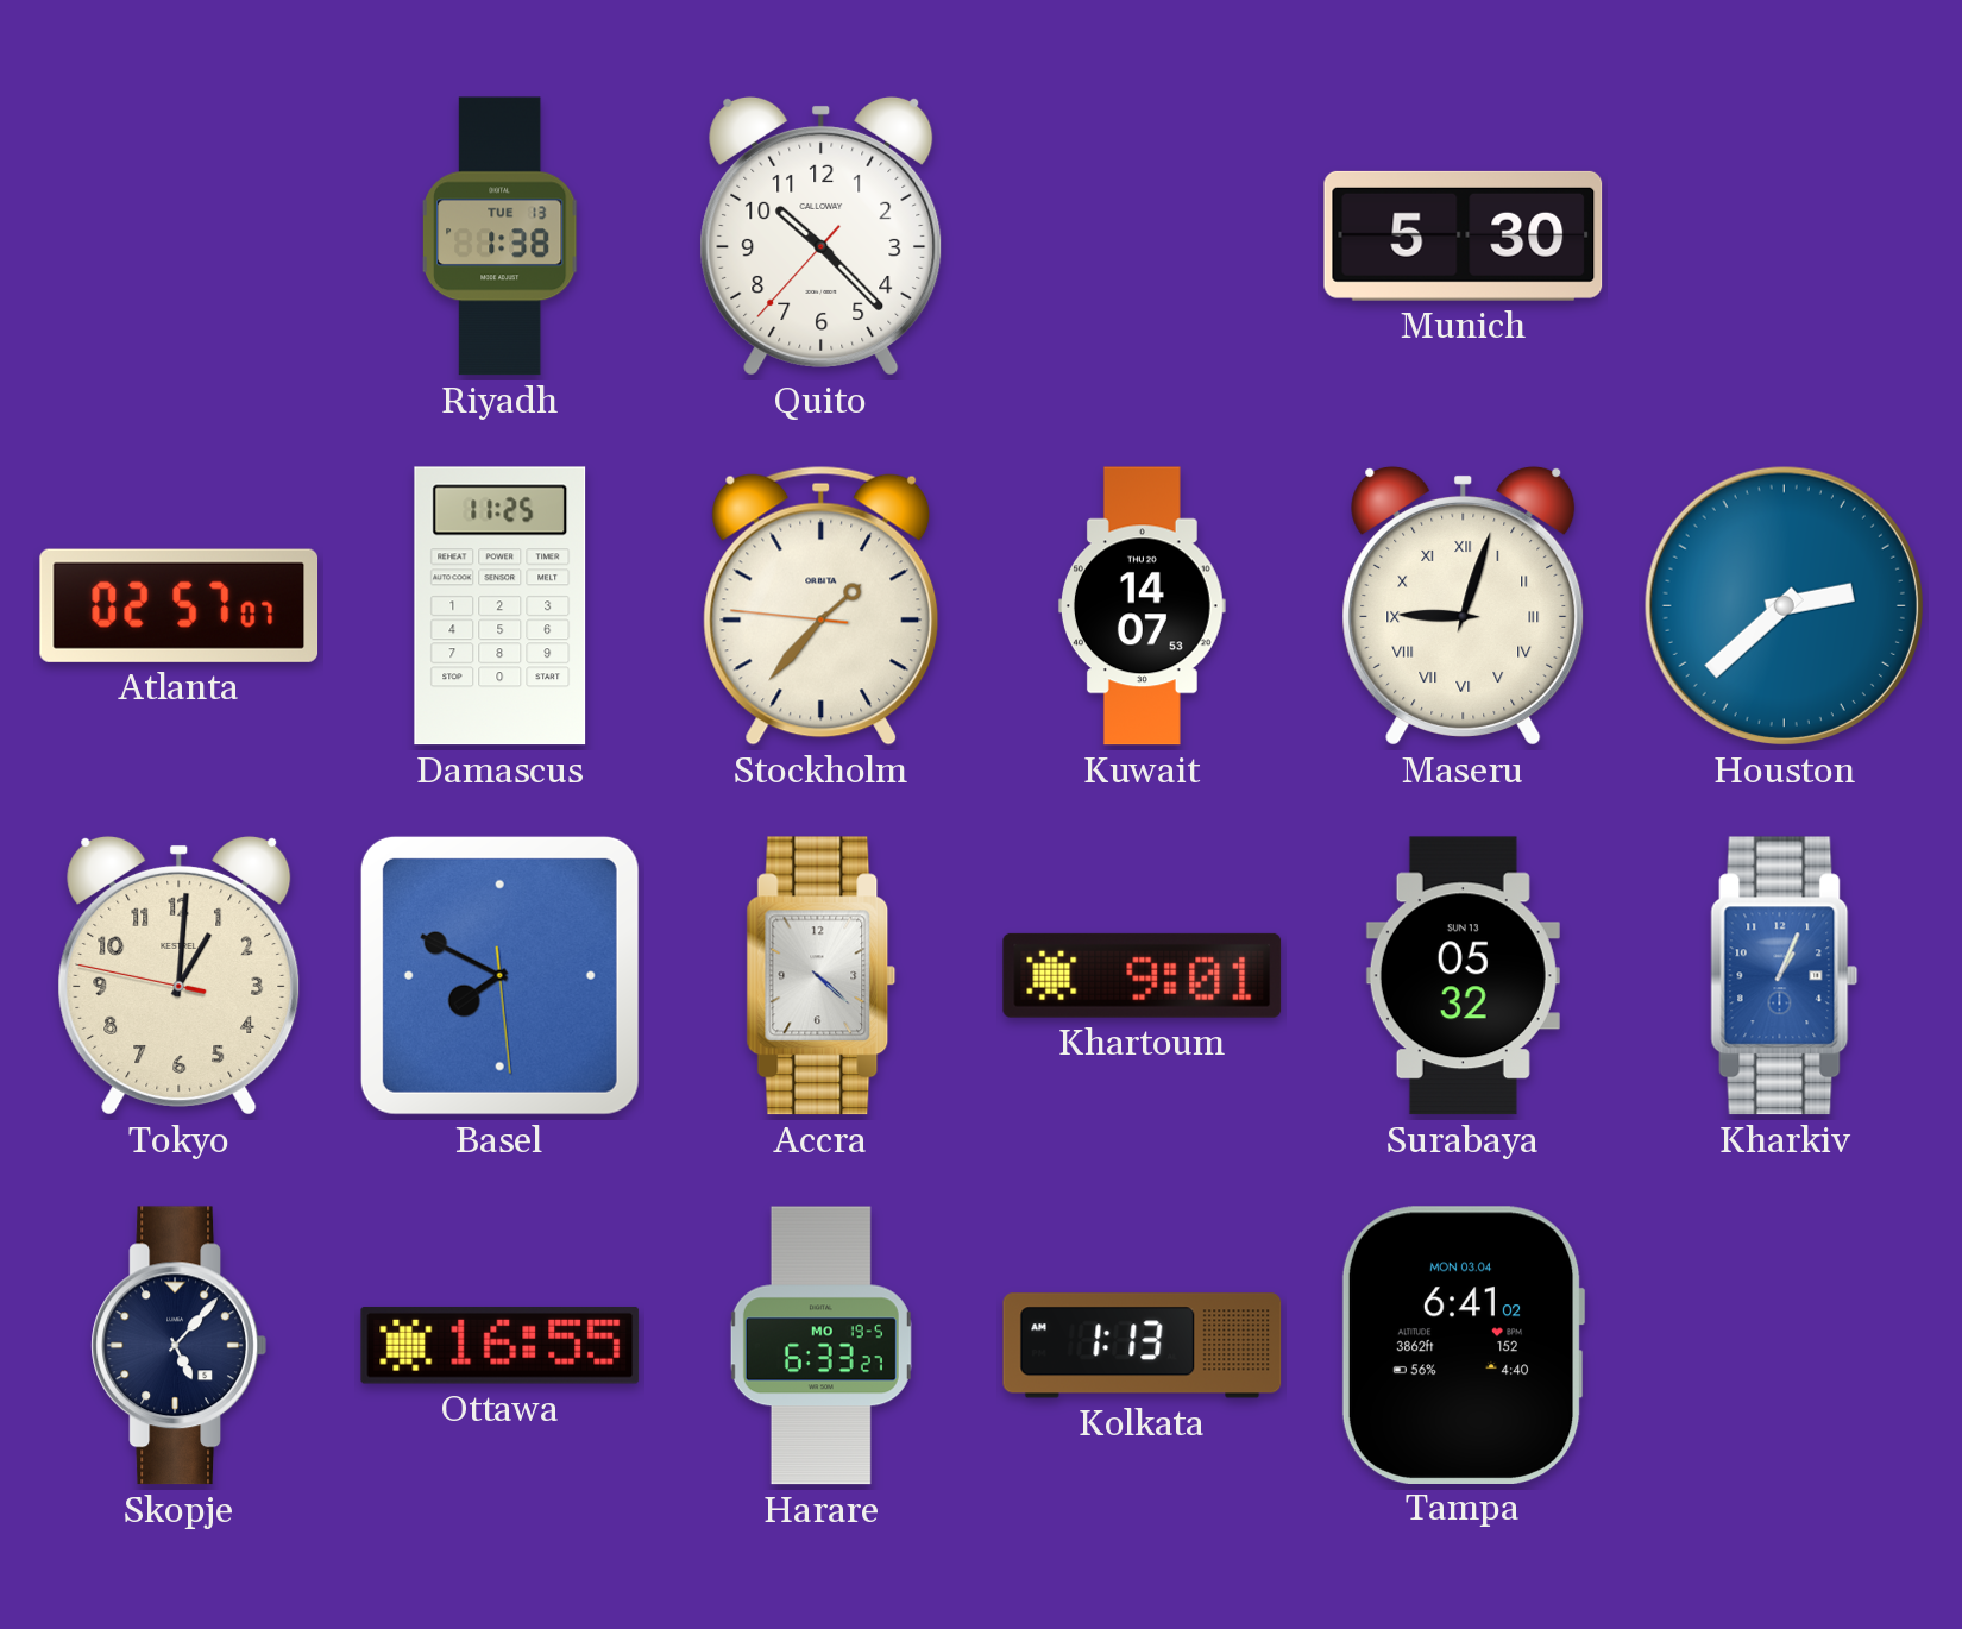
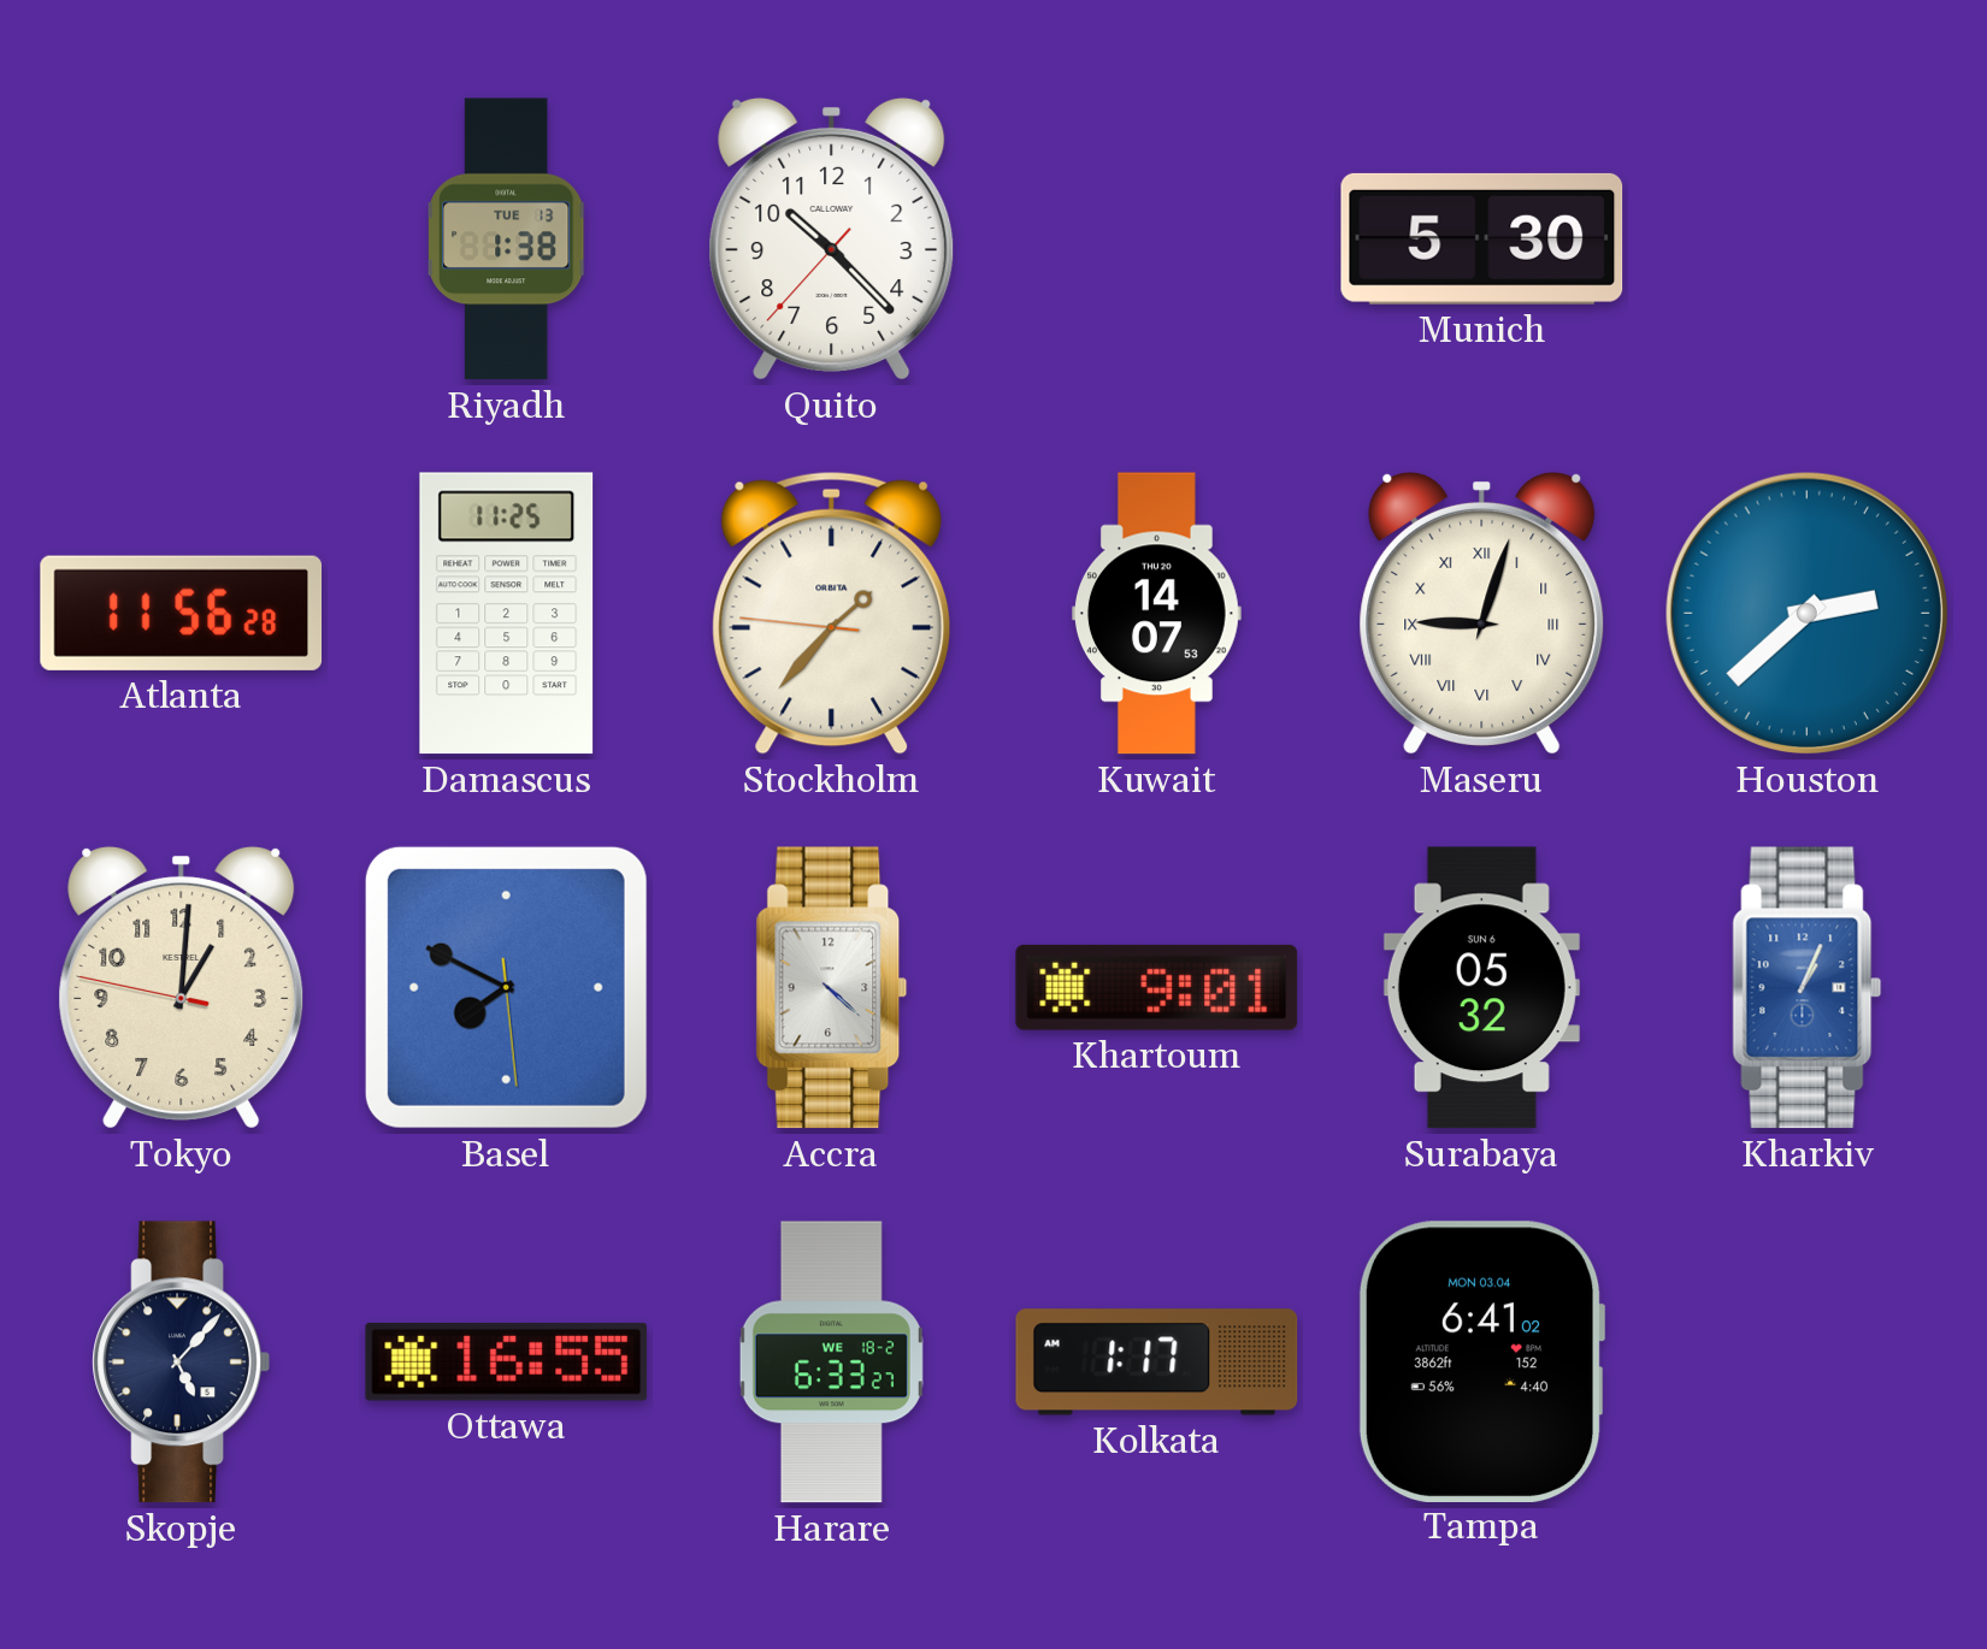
Atlanta: 02:57 -> 11:56
Surabaya date: SUN 13 -> SUN 6
Harare date: MO 19-5 -> WE 18-2
Kolkata: 1:13 -> 1:17
